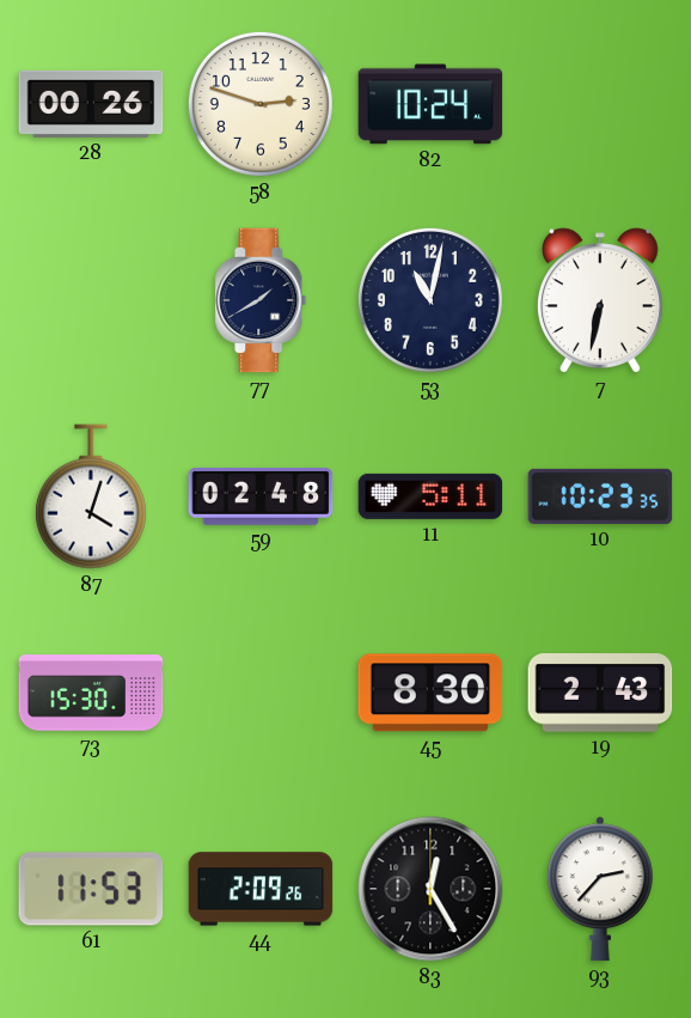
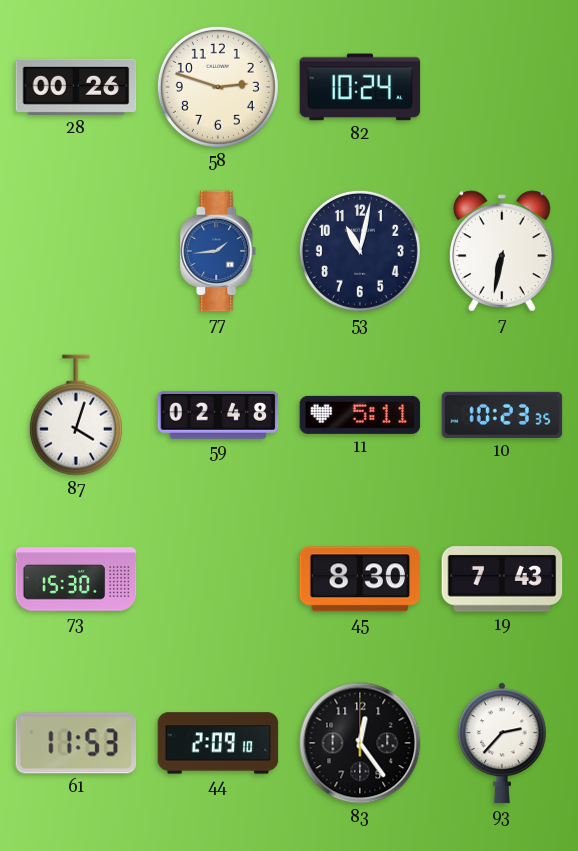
77: 1:40 -> 1:44
77 dial: navy -> blue
19: 2:43 -> 7:43
44: 2:09:26 -> 2:09:10
83: 12:25 -> 12:24
